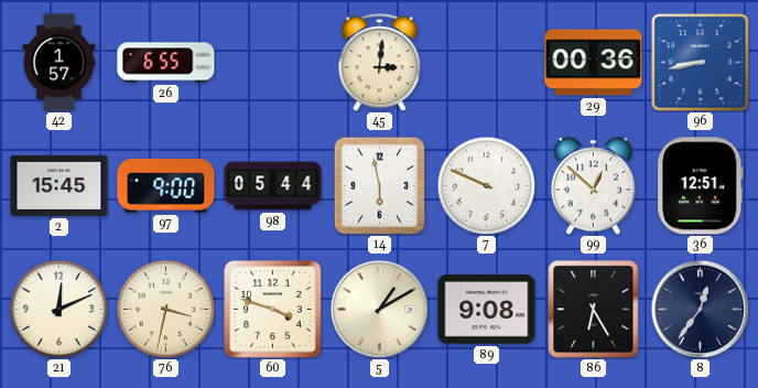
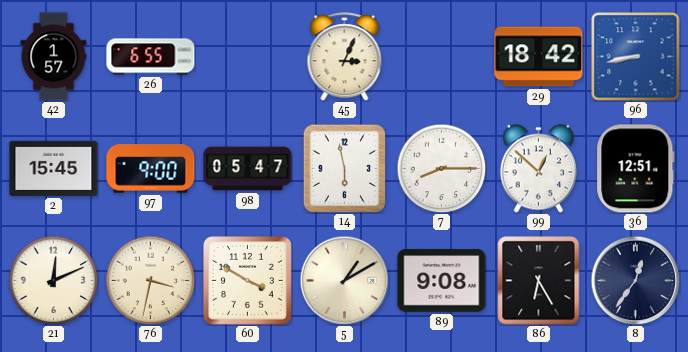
45: 3:01 -> 3:04
29: 00:36 -> 18:42
98: 05:44 -> 05:47
7: 9:49 -> 8:15
60: 3:48 -> 3:50
